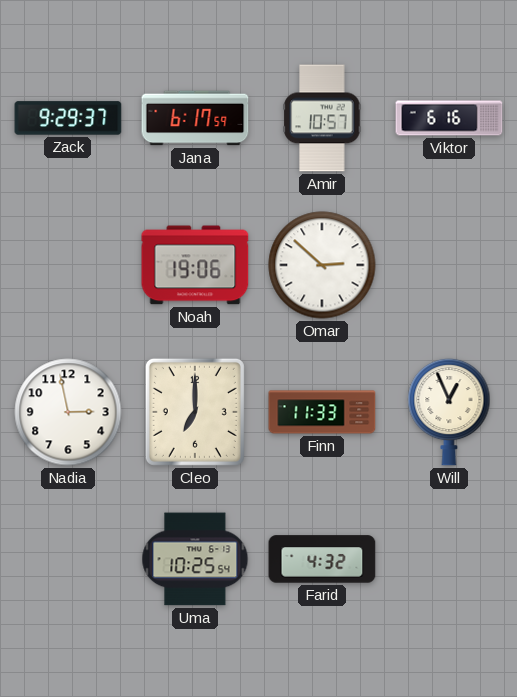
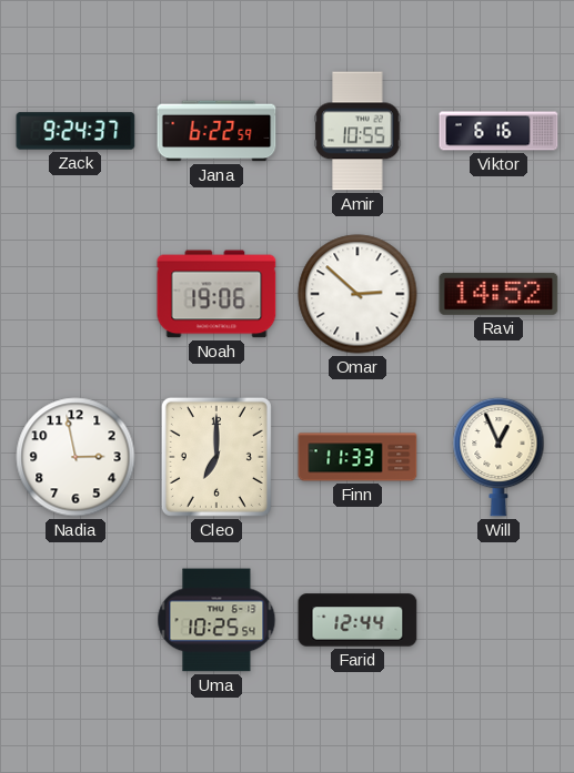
Zack: 9:29 -> 9:24
Jana: 6:17 -> 6:22
Amir: 10:57 -> 10:55
Ravi: none -> 14:52
Farid: 4:32 -> 12:44
